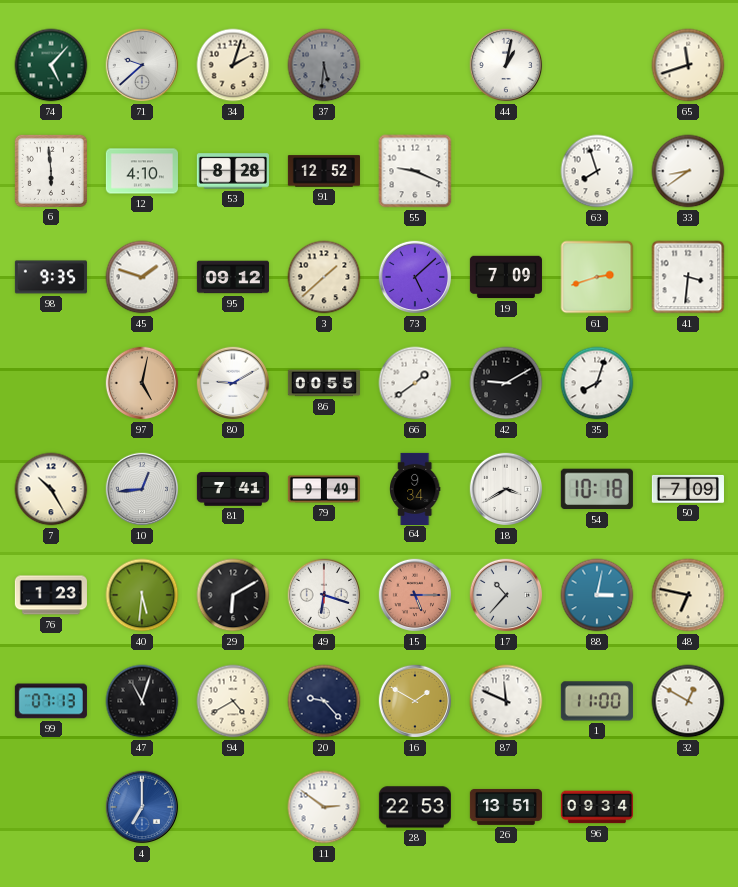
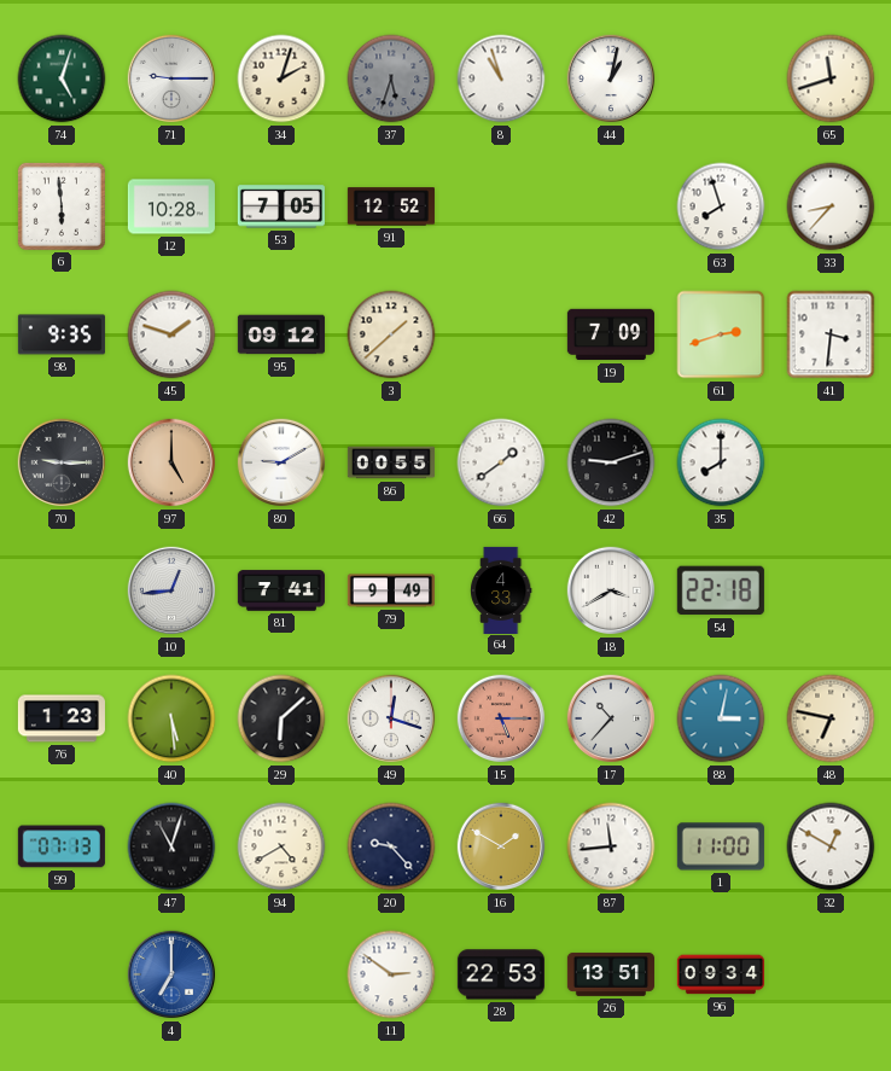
74: 5:07 -> 5:03
71: 9:38 -> 9:15
37: 5:31 -> 5:33
8: none -> 10:57
12: 4:10 -> 10:28
53: 8:28 -> 7:05
55: 9:19 -> none
33: 8:39 -> 8:37
73: 5:08 -> none
70: none -> 9:15
97: 5:02 -> 5:00
42: 9:10 -> 9:12
35: 8:03 -> 8:00
7: 10:25 -> none
64: 9:34 -> 4:33
54: 10:18 -> 22:18
50: 7:09 -> none
40: 5:31 -> 5:29
29: 6:10 -> 6:08
49: 6:18 -> 12:18
87: 11:49 -> 11:44
